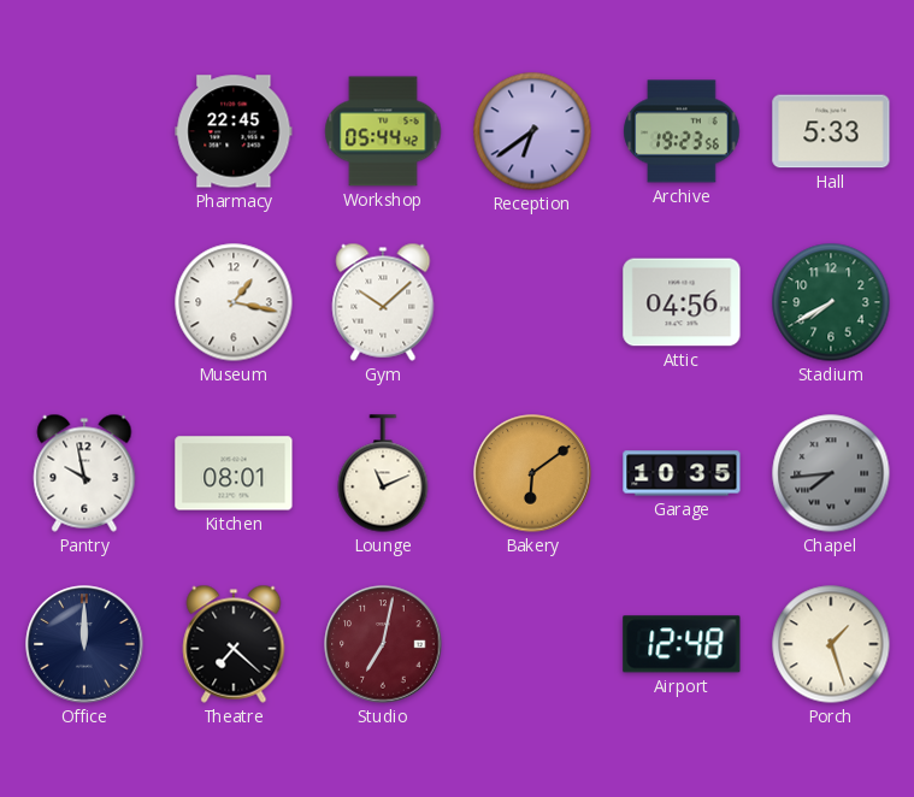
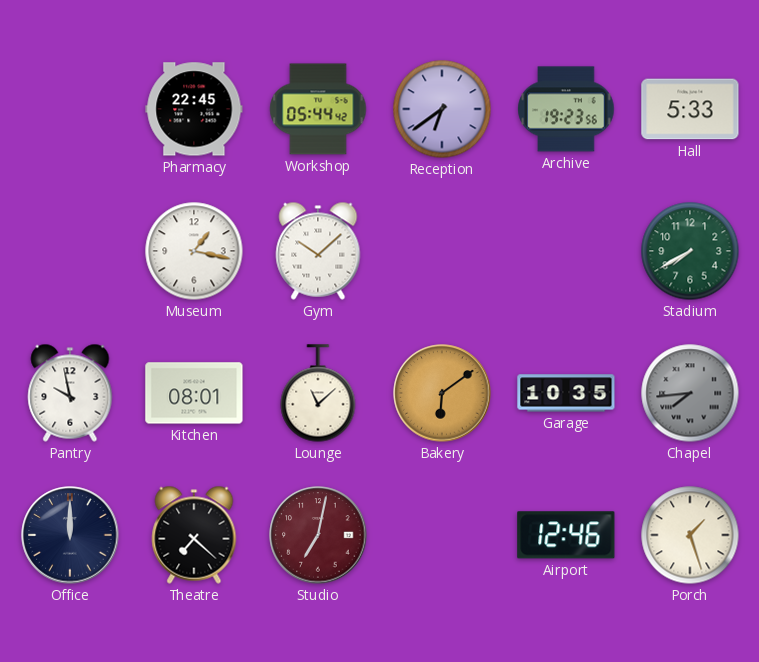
Attic: 04:56 -> none
Lounge: 11:11 -> 11:08
Airport: 12:48 -> 12:46
